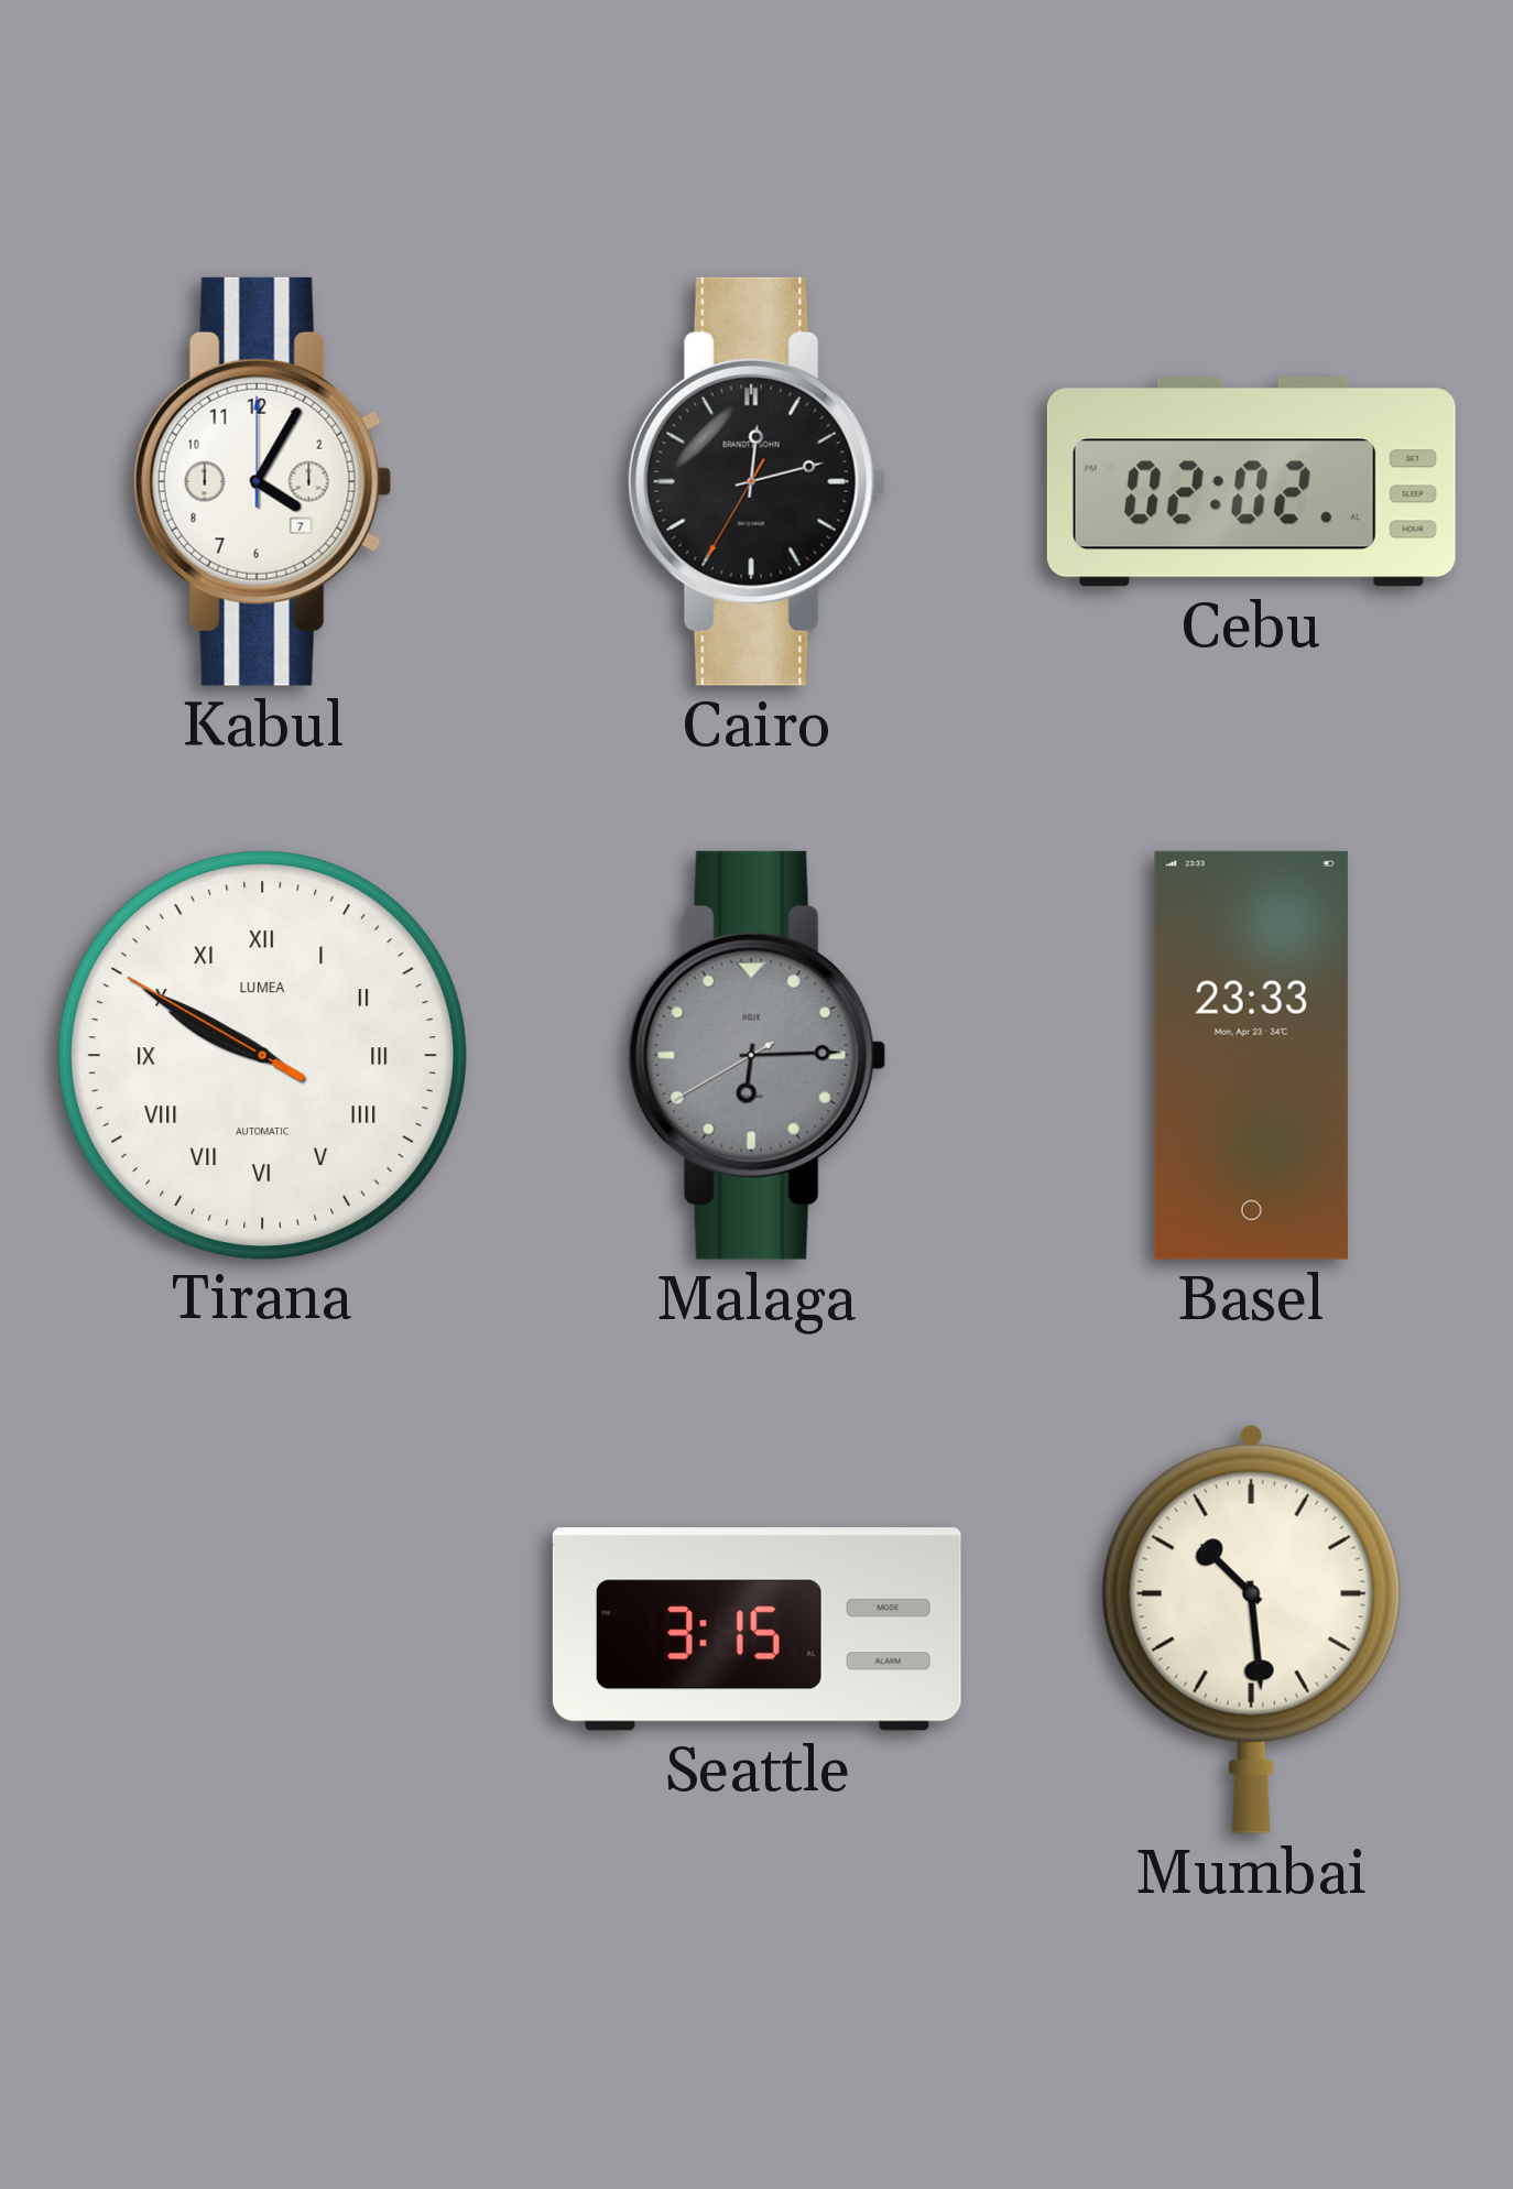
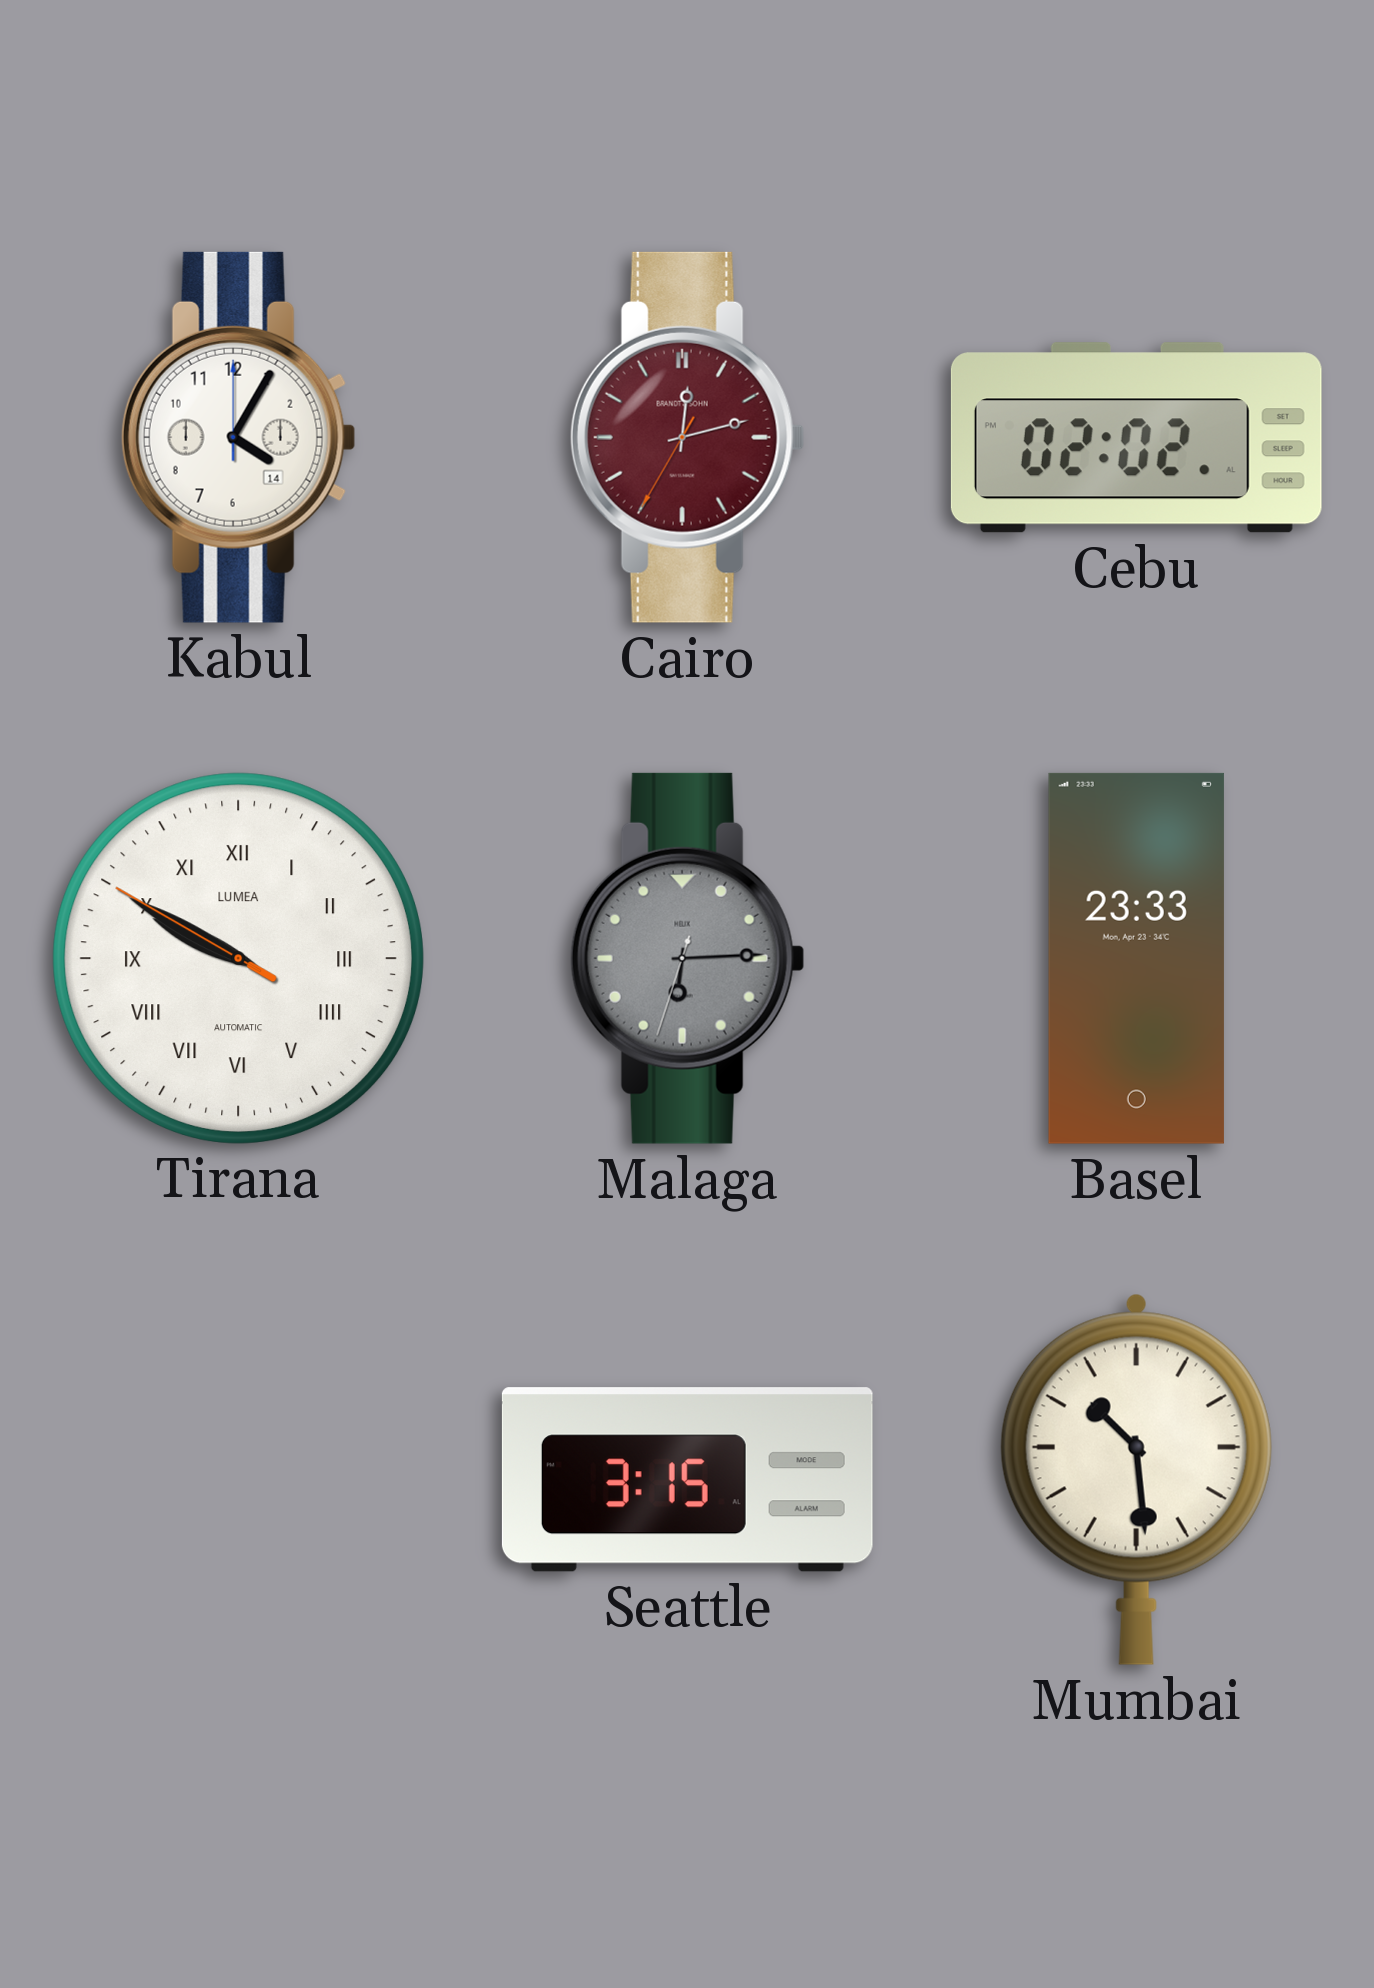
Kabul date: 7 -> 14
Cairo dial: black -> burgundy
Malaga: 6:14:40 -> 6:14:33
